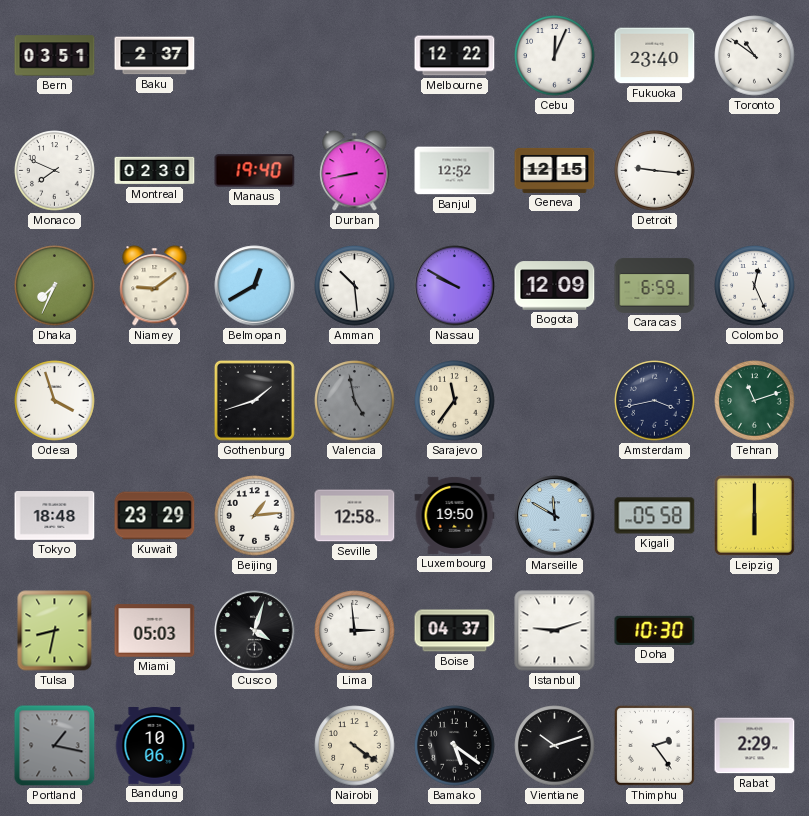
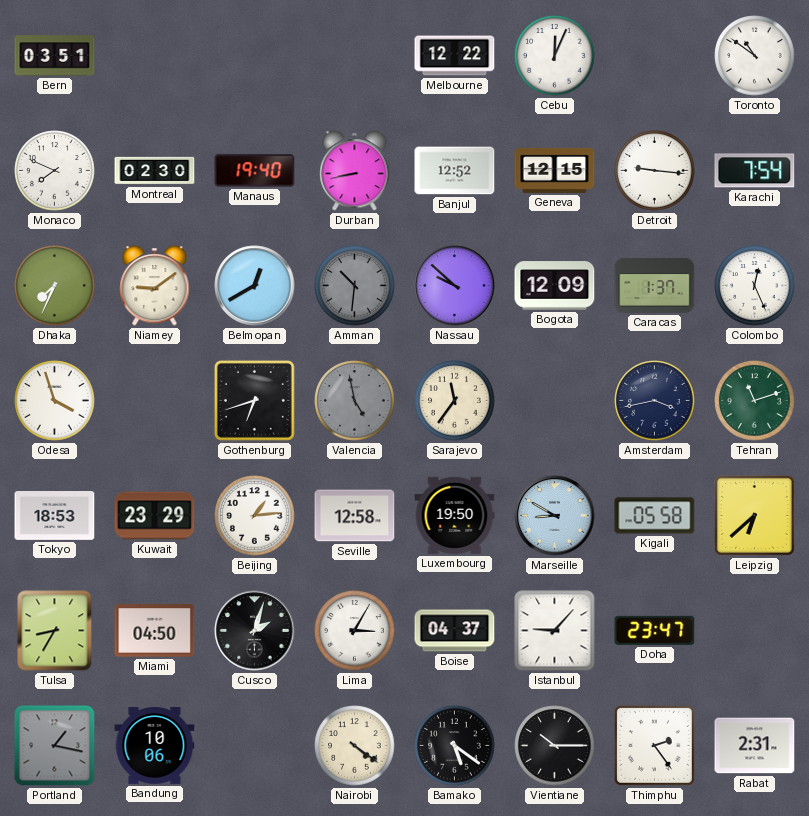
Baku: 2:37 -> none
Fukuoka: 23:40 -> none
Karachi: none -> 7:54
Amman: 10:29 -> 10:31
Amman dial: white -> grey
Nassau: 9:50 -> 9:52
Caracas: 6:59 -> 1:37
Gothenburg: 1:42 -> 6:42
Tokyo: 18:48 -> 18:53
Marseille: 11:50 -> 8:50
Leipzig: 6:00 -> 6:38
Tulsa: 8:32 -> 8:35
Miami: 05:03 -> 04:50
Cusco: 4:03 -> 2:03
Lima: 2:59 -> 3:05
Istanbul: 9:12 -> 9:07
Doha: 10:30 -> 23:47
Vientiane: 10:12 -> 10:15
Rabat: 2:29 -> 2:31
